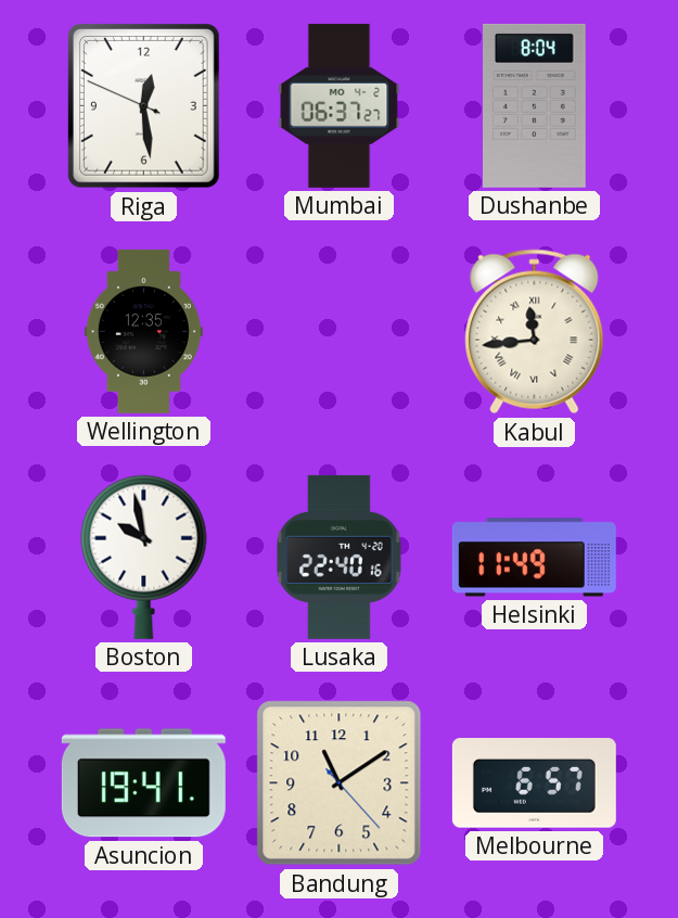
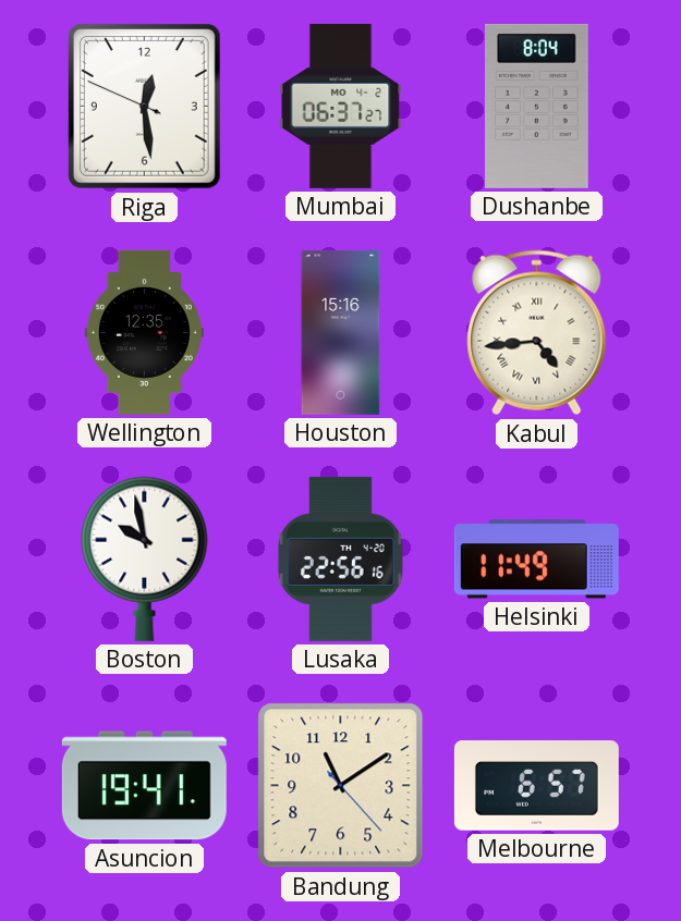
Houston: none -> 15:16
Kabul: 11:44 -> 4:44
Lusaka: 22:40 -> 22:56
